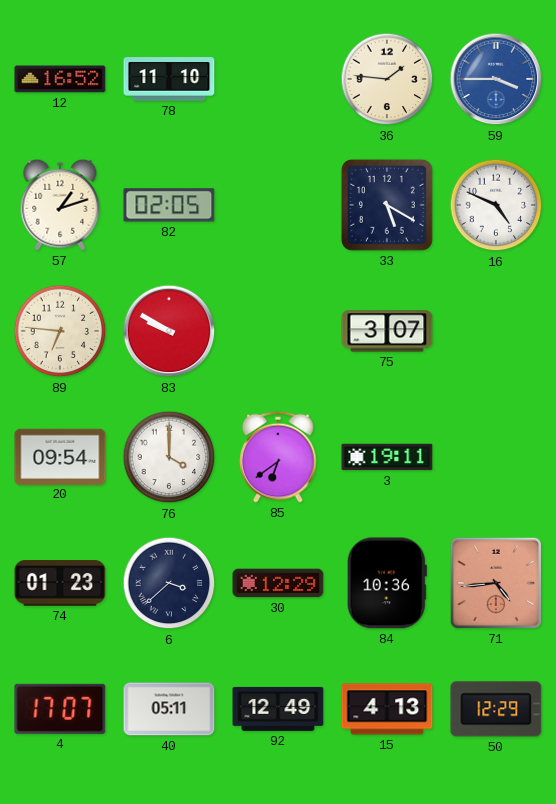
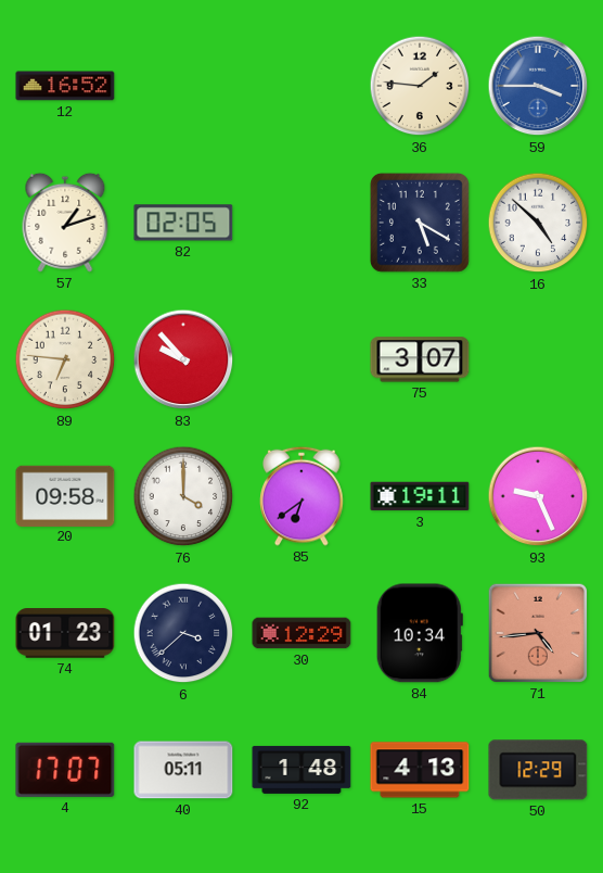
78: 11:10 -> none
16: 4:49 -> 4:52
83: 9:50 -> 9:53
20: 09:54 -> 09:58
93: none -> 9:26
84: 10:36 -> 10:34
92: 12:49 -> 1:48
